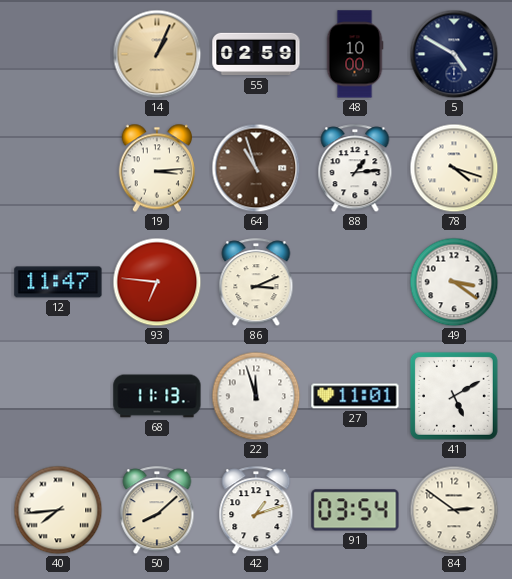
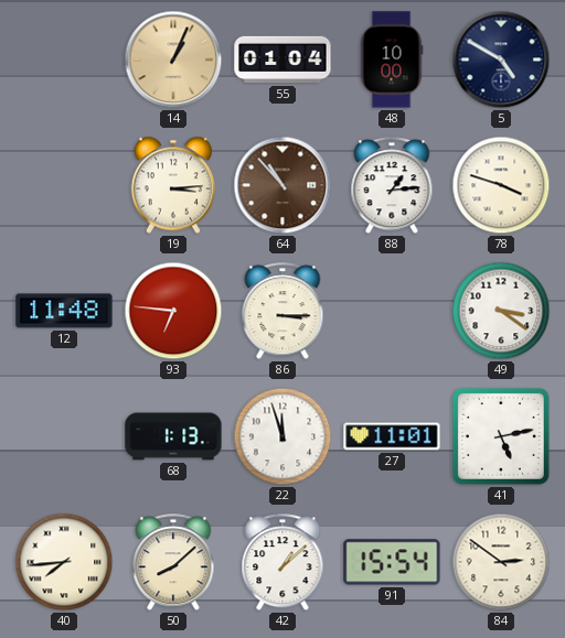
55: 02:59 -> 01:04
64: 10:57 -> 10:53
78: 4:18 -> 3:48
12: 11:47 -> 11:48
86: 3:11 -> 3:15
68: 11:13 -> 1:13
41: 5:10 -> 5:13
42: 1:12 -> 1:08
91: 03:54 -> 15:54
